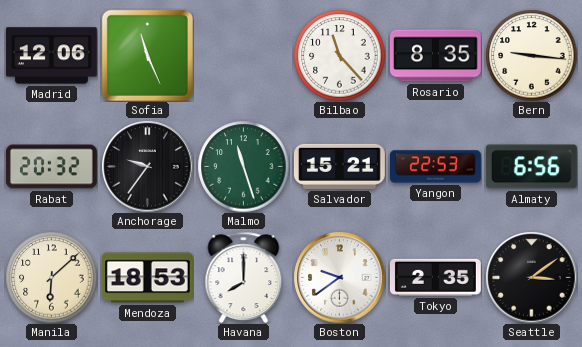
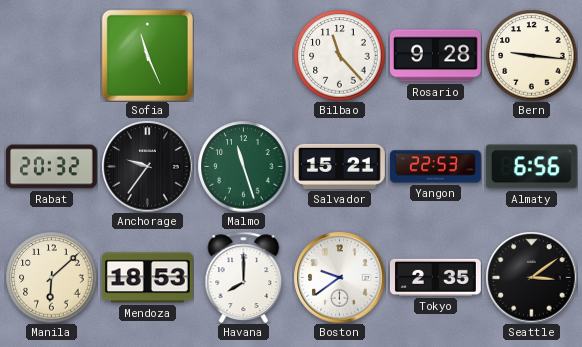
Madrid: 12:06 -> none
Rosario: 8:35 -> 9:28
